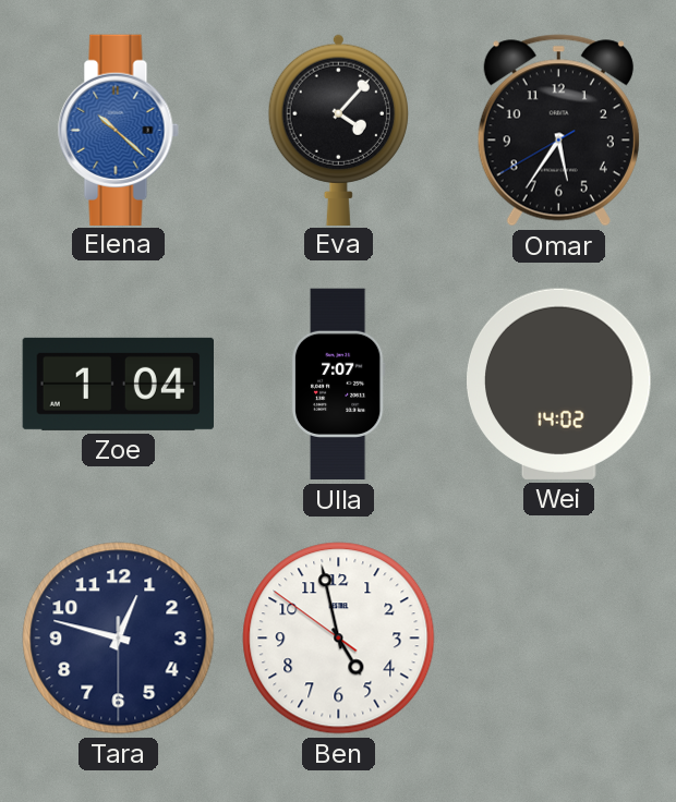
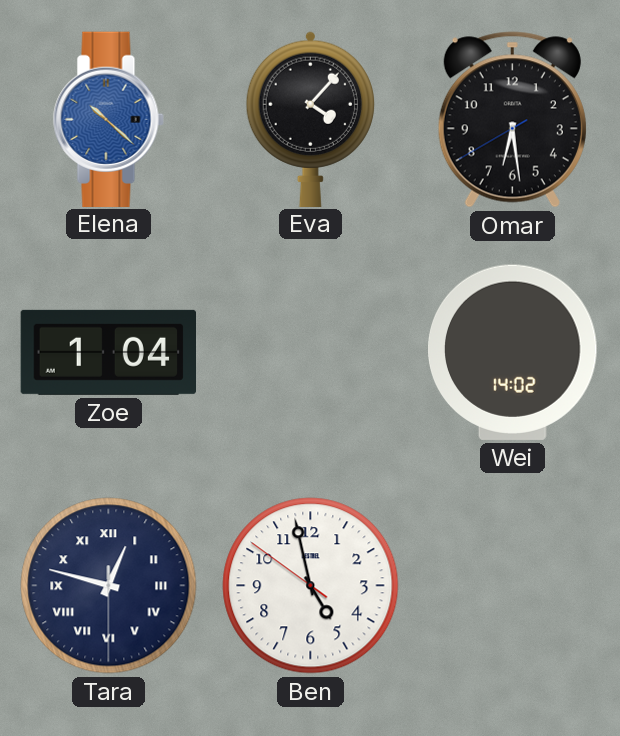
Omar: 5:35 -> 6:28
Ulla: 7:07 -> none
Tara numerals: Arabic -> Roman
